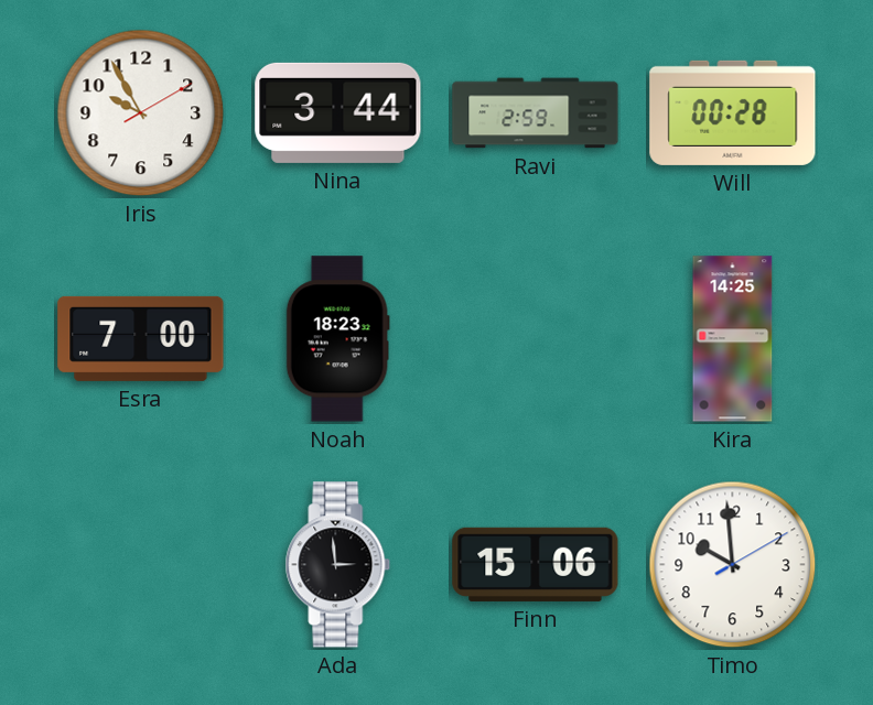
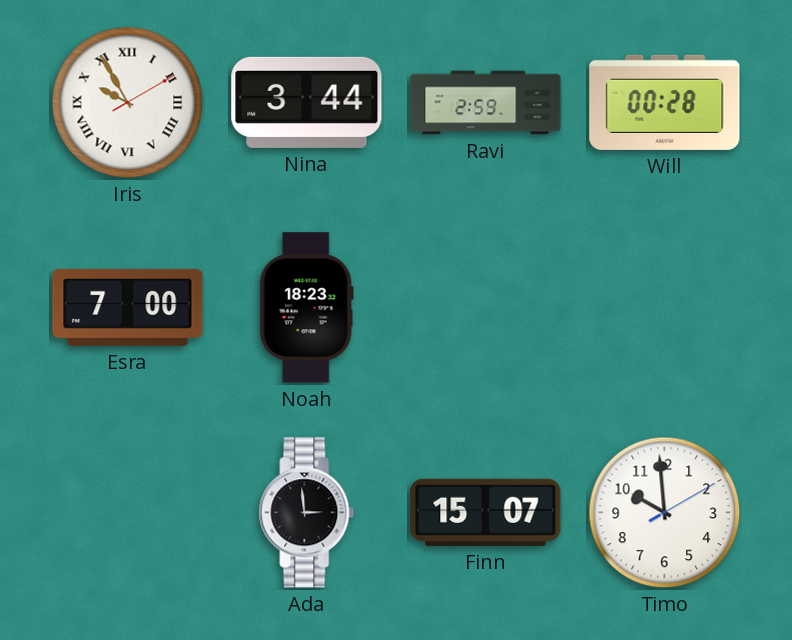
Iris numerals: Arabic -> Roman
Kira: 14:25 -> none
Finn: 15:06 -> 15:07
